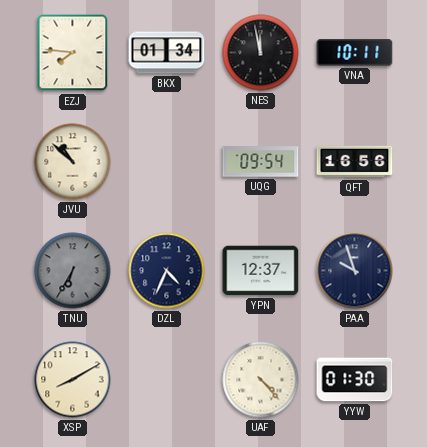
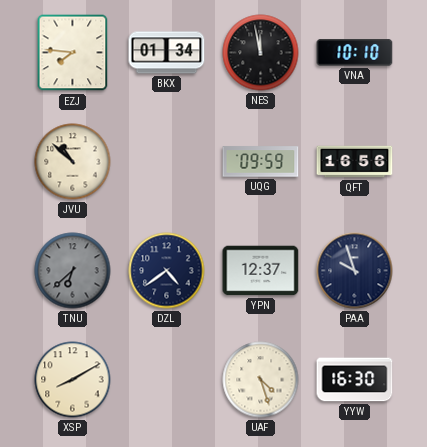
VNA: 10:11 -> 10:10
UQG: 09:54 -> 09:59
TNU: 6:35 -> 6:38
DZL: 4:34 -> 4:39
UAF: 4:23 -> 4:27
YYW: 01:30 -> 16:30
